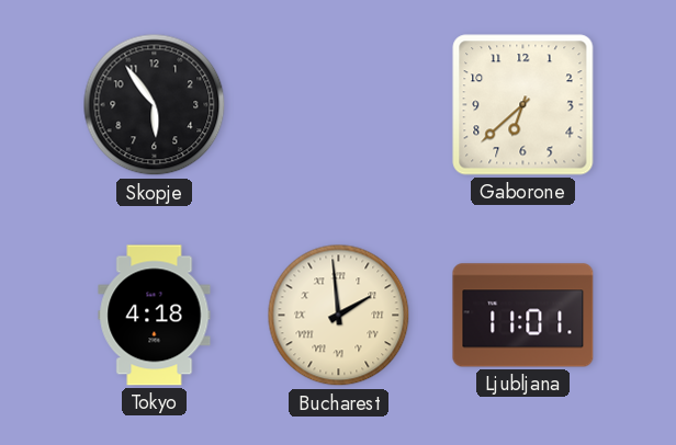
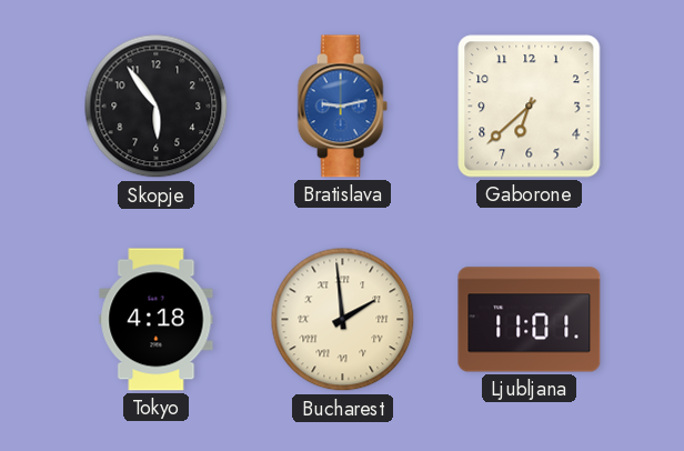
Bratislava: none -> 9:13
